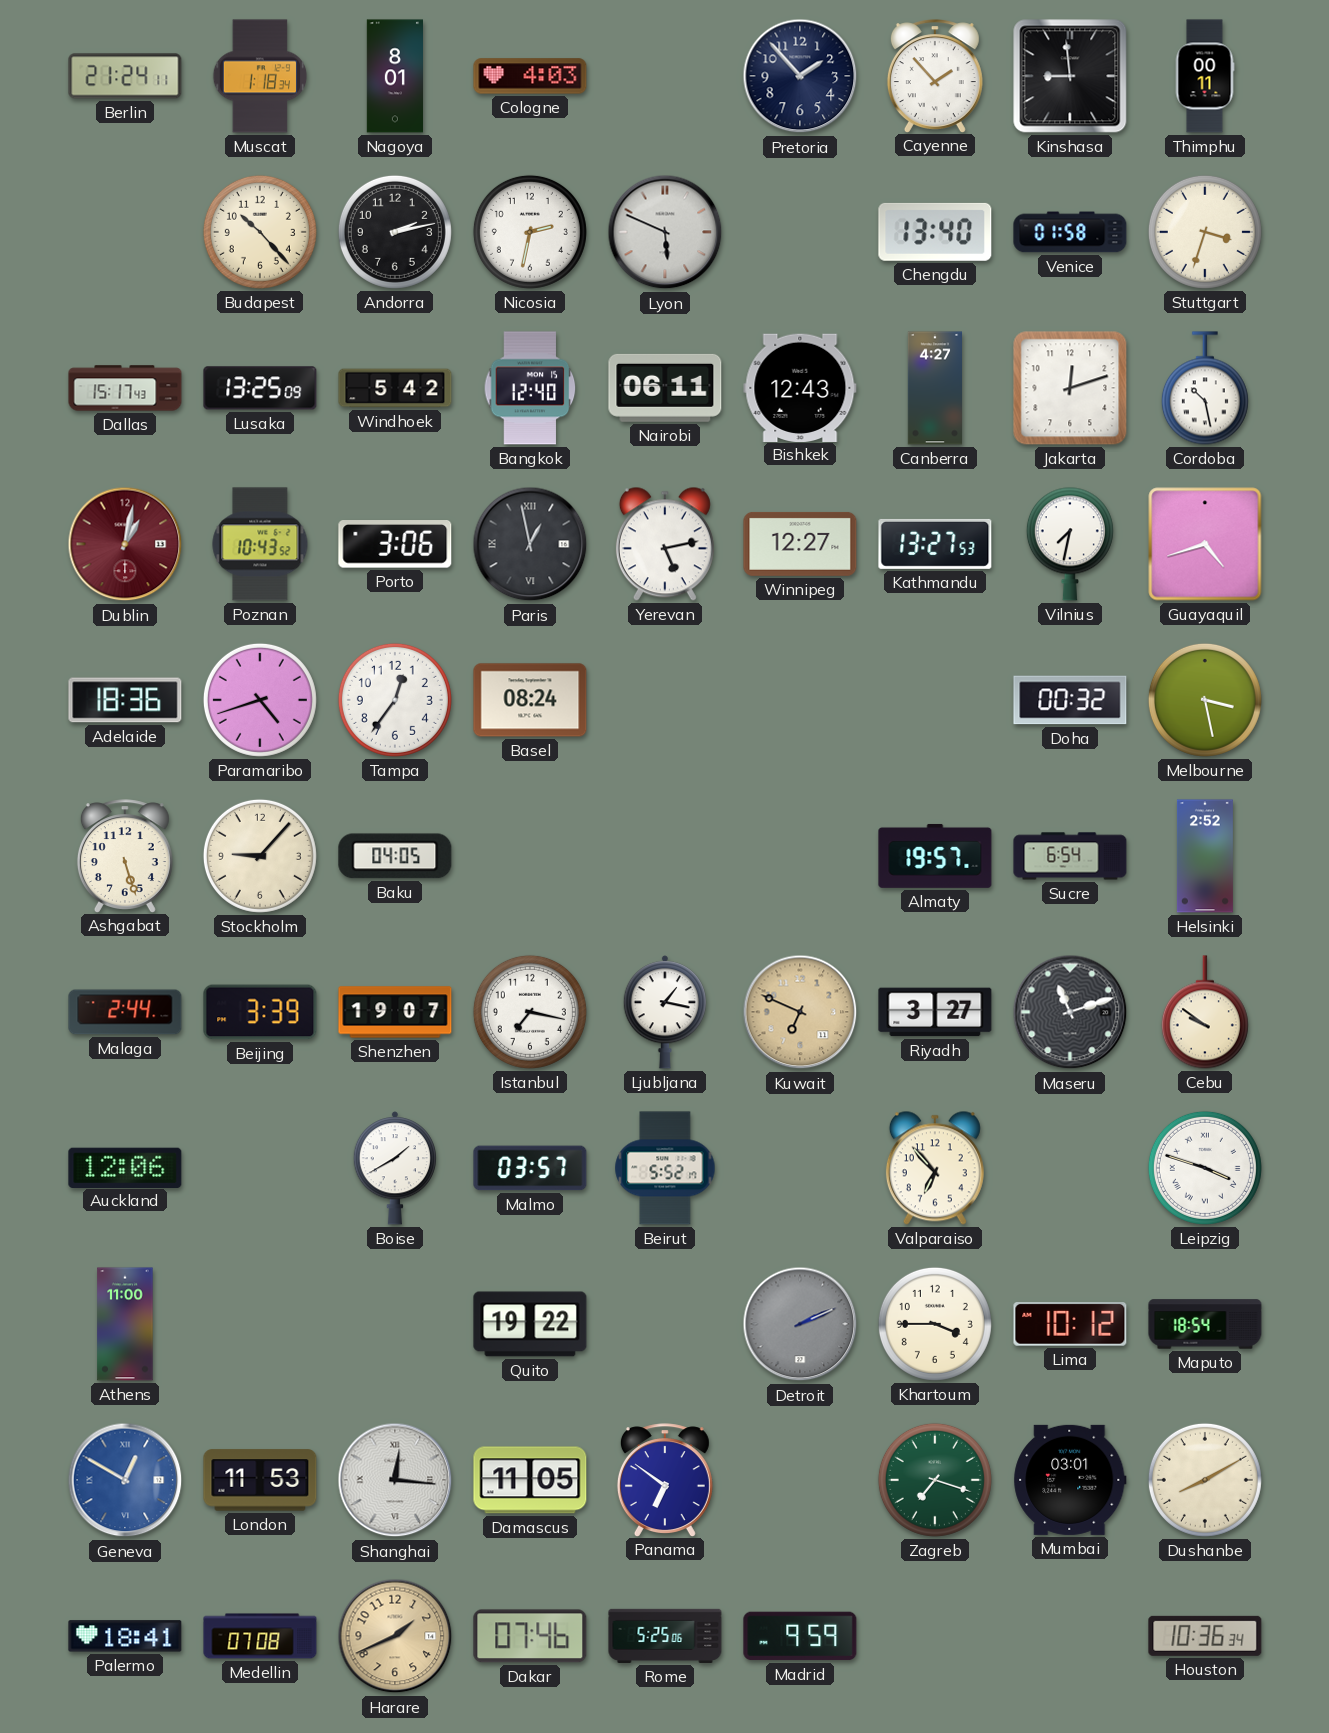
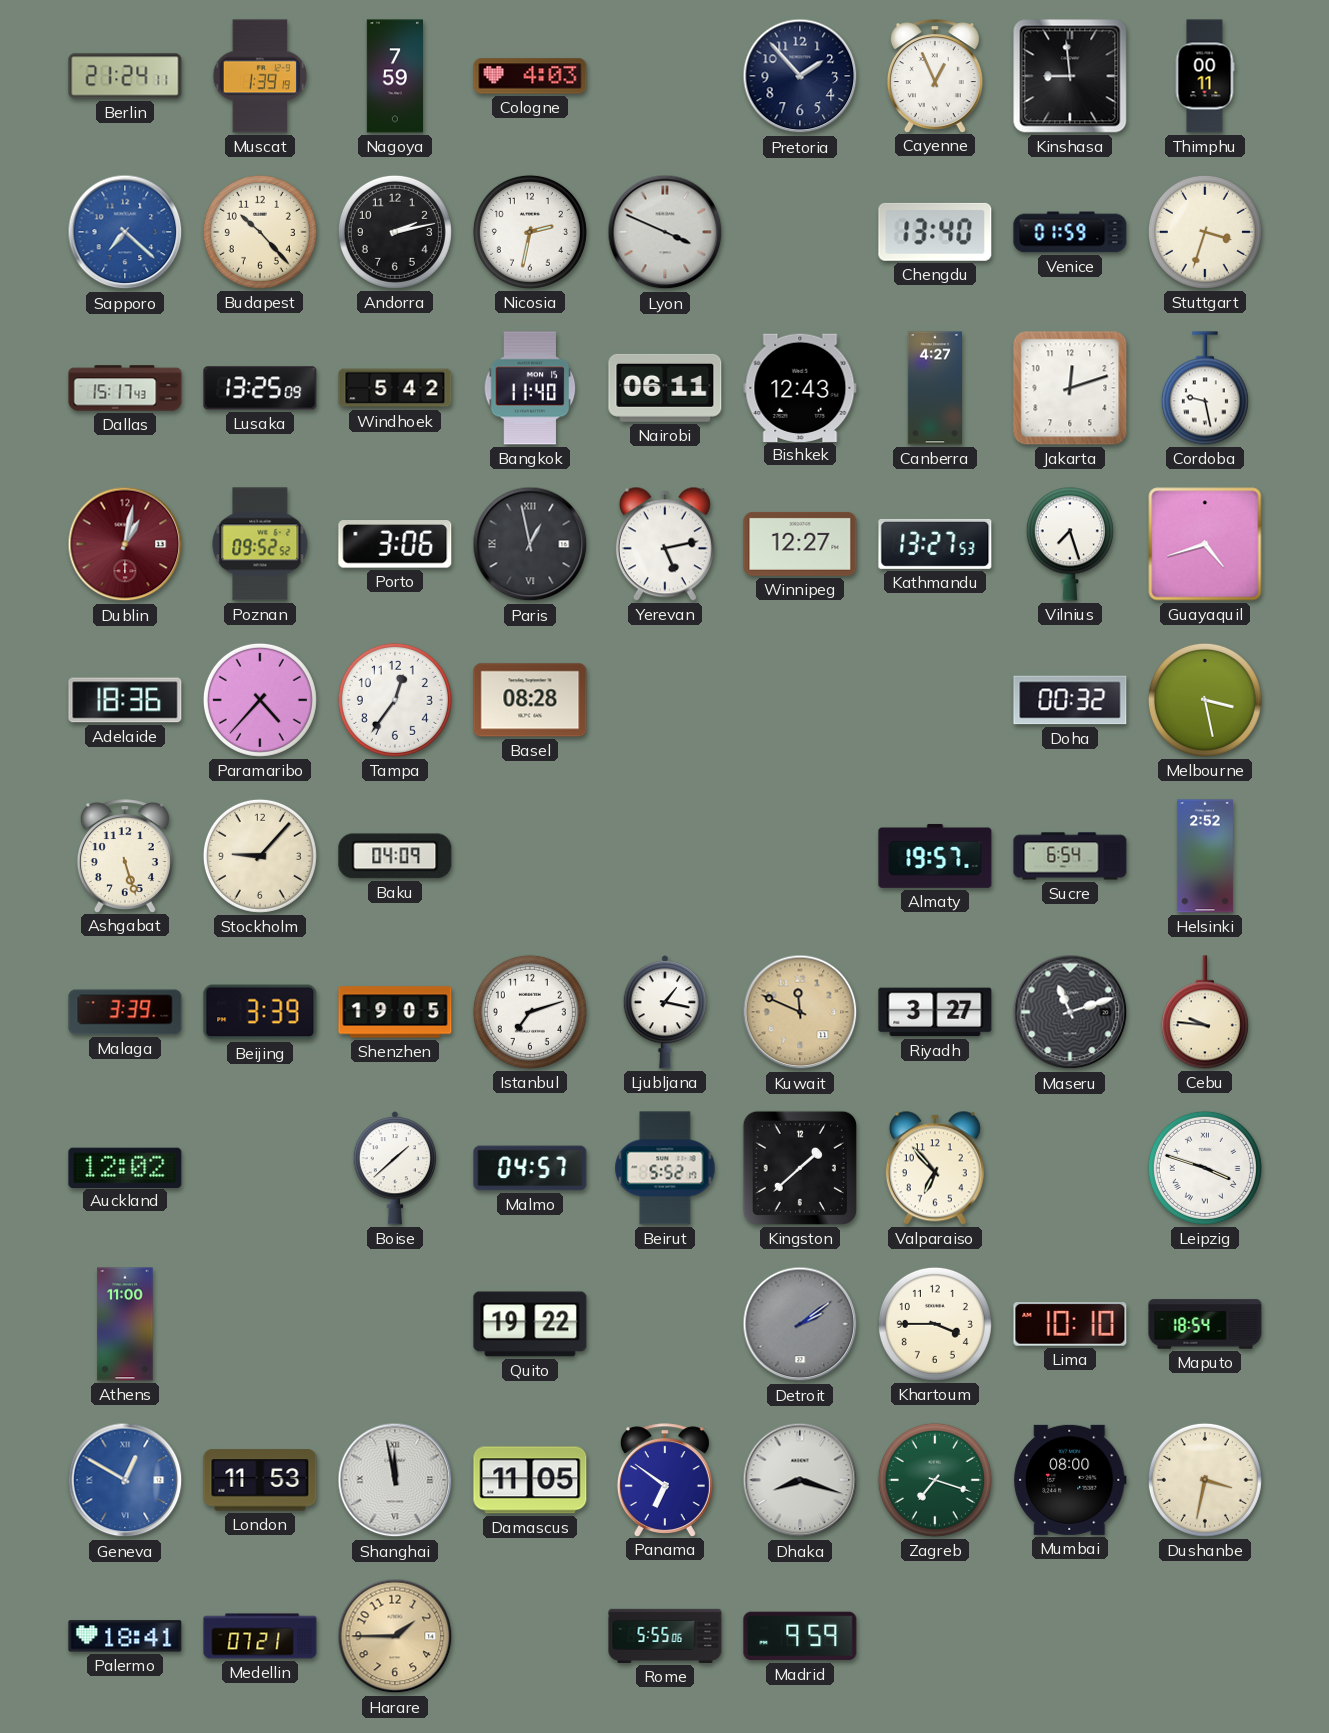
Muscat: 1:18 -> 1:39
Nagoya: 8:01 -> 7:59
Cayenne: 1:53 -> 12:56
Sapporo: none -> 7:22
Lyon: 5:49 -> 3:49
Venice: 01:58 -> 01:59
Bangkok: 12:40 -> 11:40
Cordoba: 10:28 -> 9:28
Poznan: 10:43 -> 09:52
Vilnius: 7:32 -> 7:27
Paramaribo: 4:42 -> 4:37
Basel: 08:24 -> 08:28
Baku: 04:05 -> 04:09
Malaga: 2:44 -> 3:39
Shenzhen: 19:07 -> 19:05
Istanbul: 7:17 -> 7:12
Kuwait: 6:49 -> 11:49
Cebu: 9:51 -> 9:46
Auckland: 12:06 -> 12:02
Boise: 1:40 -> 1:38
Malmo: 03:57 -> 04:57
Kingston: none -> 1:38
Detroit: 2:11 -> 2:09
Lima: 10:12 -> 10:10
Shanghai: 12:16 -> 11:58
Dhaka: none -> 8:18
Mumbai: 03:01 -> 08:00
Dushanbe: 8:10 -> 3:32
Medellin: 07:08 -> 07:21
Harare: 1:41 -> 1:45
Dakar: 07:46 -> none
Rome: 5:25 -> 5:55
Houston: 10:36 -> none
